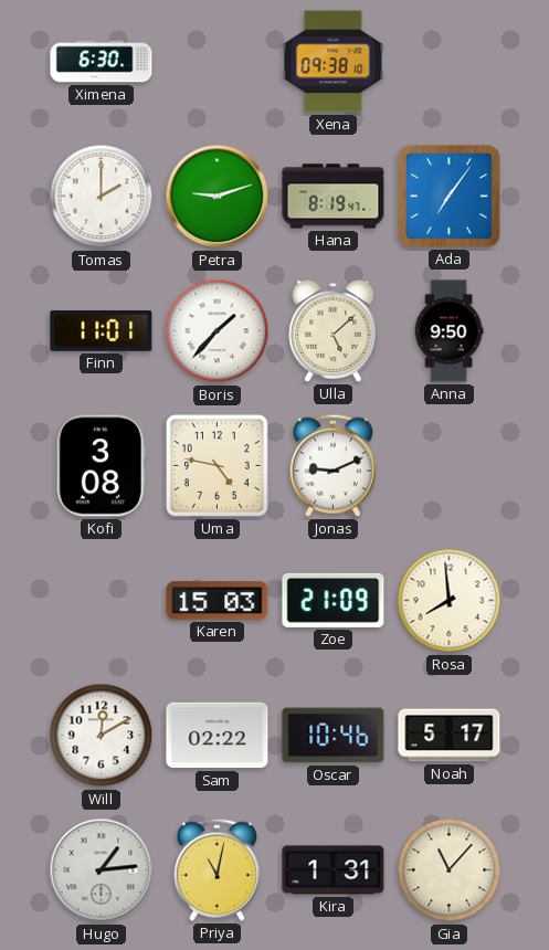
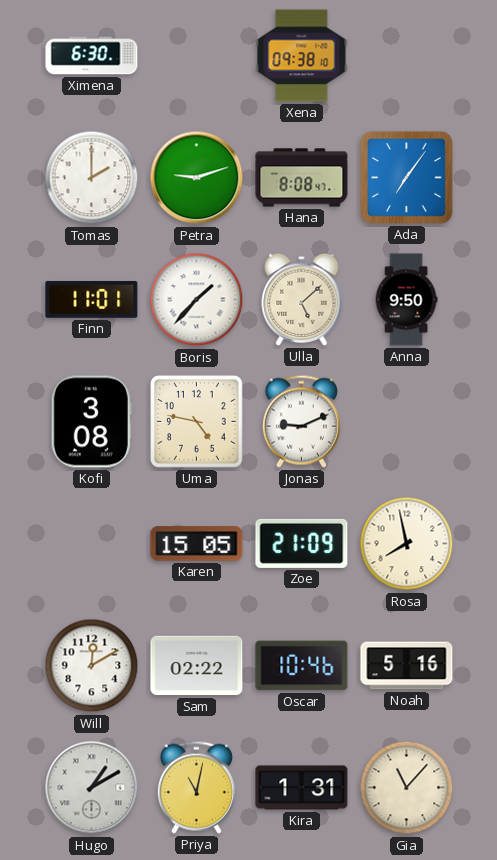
Hana: 8:19 -> 8:08
Karen: 15:03 -> 15:05
Rosa: 7:59 -> 7:58
Noah: 5:17 -> 5:16
Hugo: 1:14 -> 1:10
